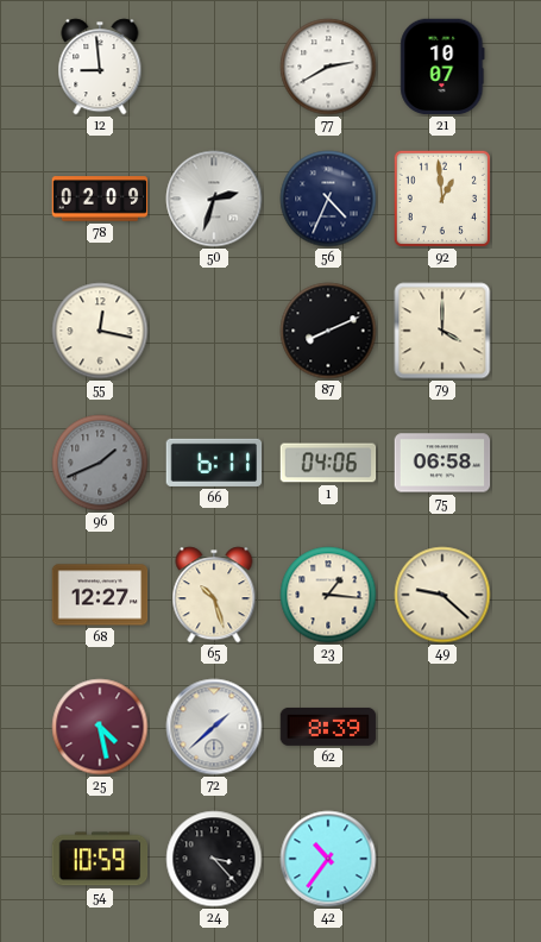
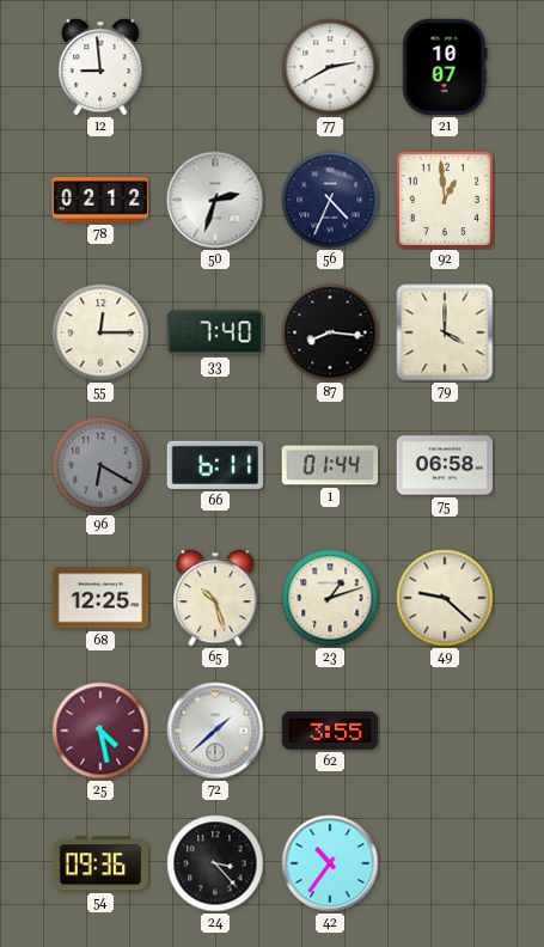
78: 02:09 -> 02:12
55: 12:17 -> 12:15
33: none -> 7:40
87: 8:11 -> 8:16
96: 1:41 -> 6:20
1: 04:06 -> 01:44
68: 12:27 -> 12:25
23: 1:16 -> 1:12
62: 8:39 -> 3:55
54: 10:59 -> 09:36
